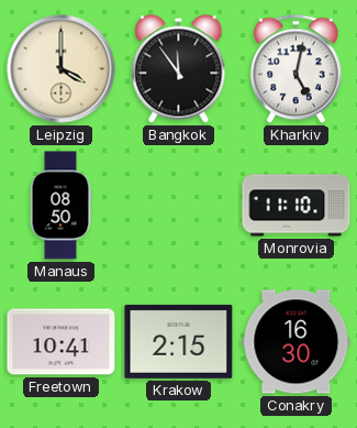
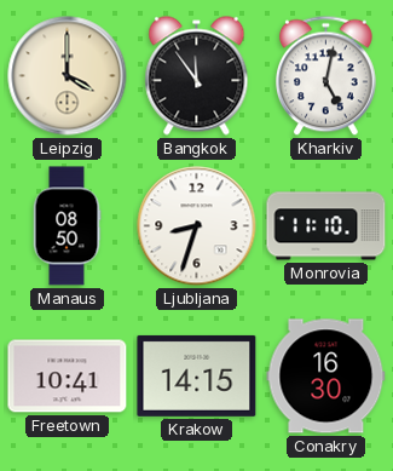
Ljubljana: none -> 8:33
Krakow: 2:15 -> 14:15
